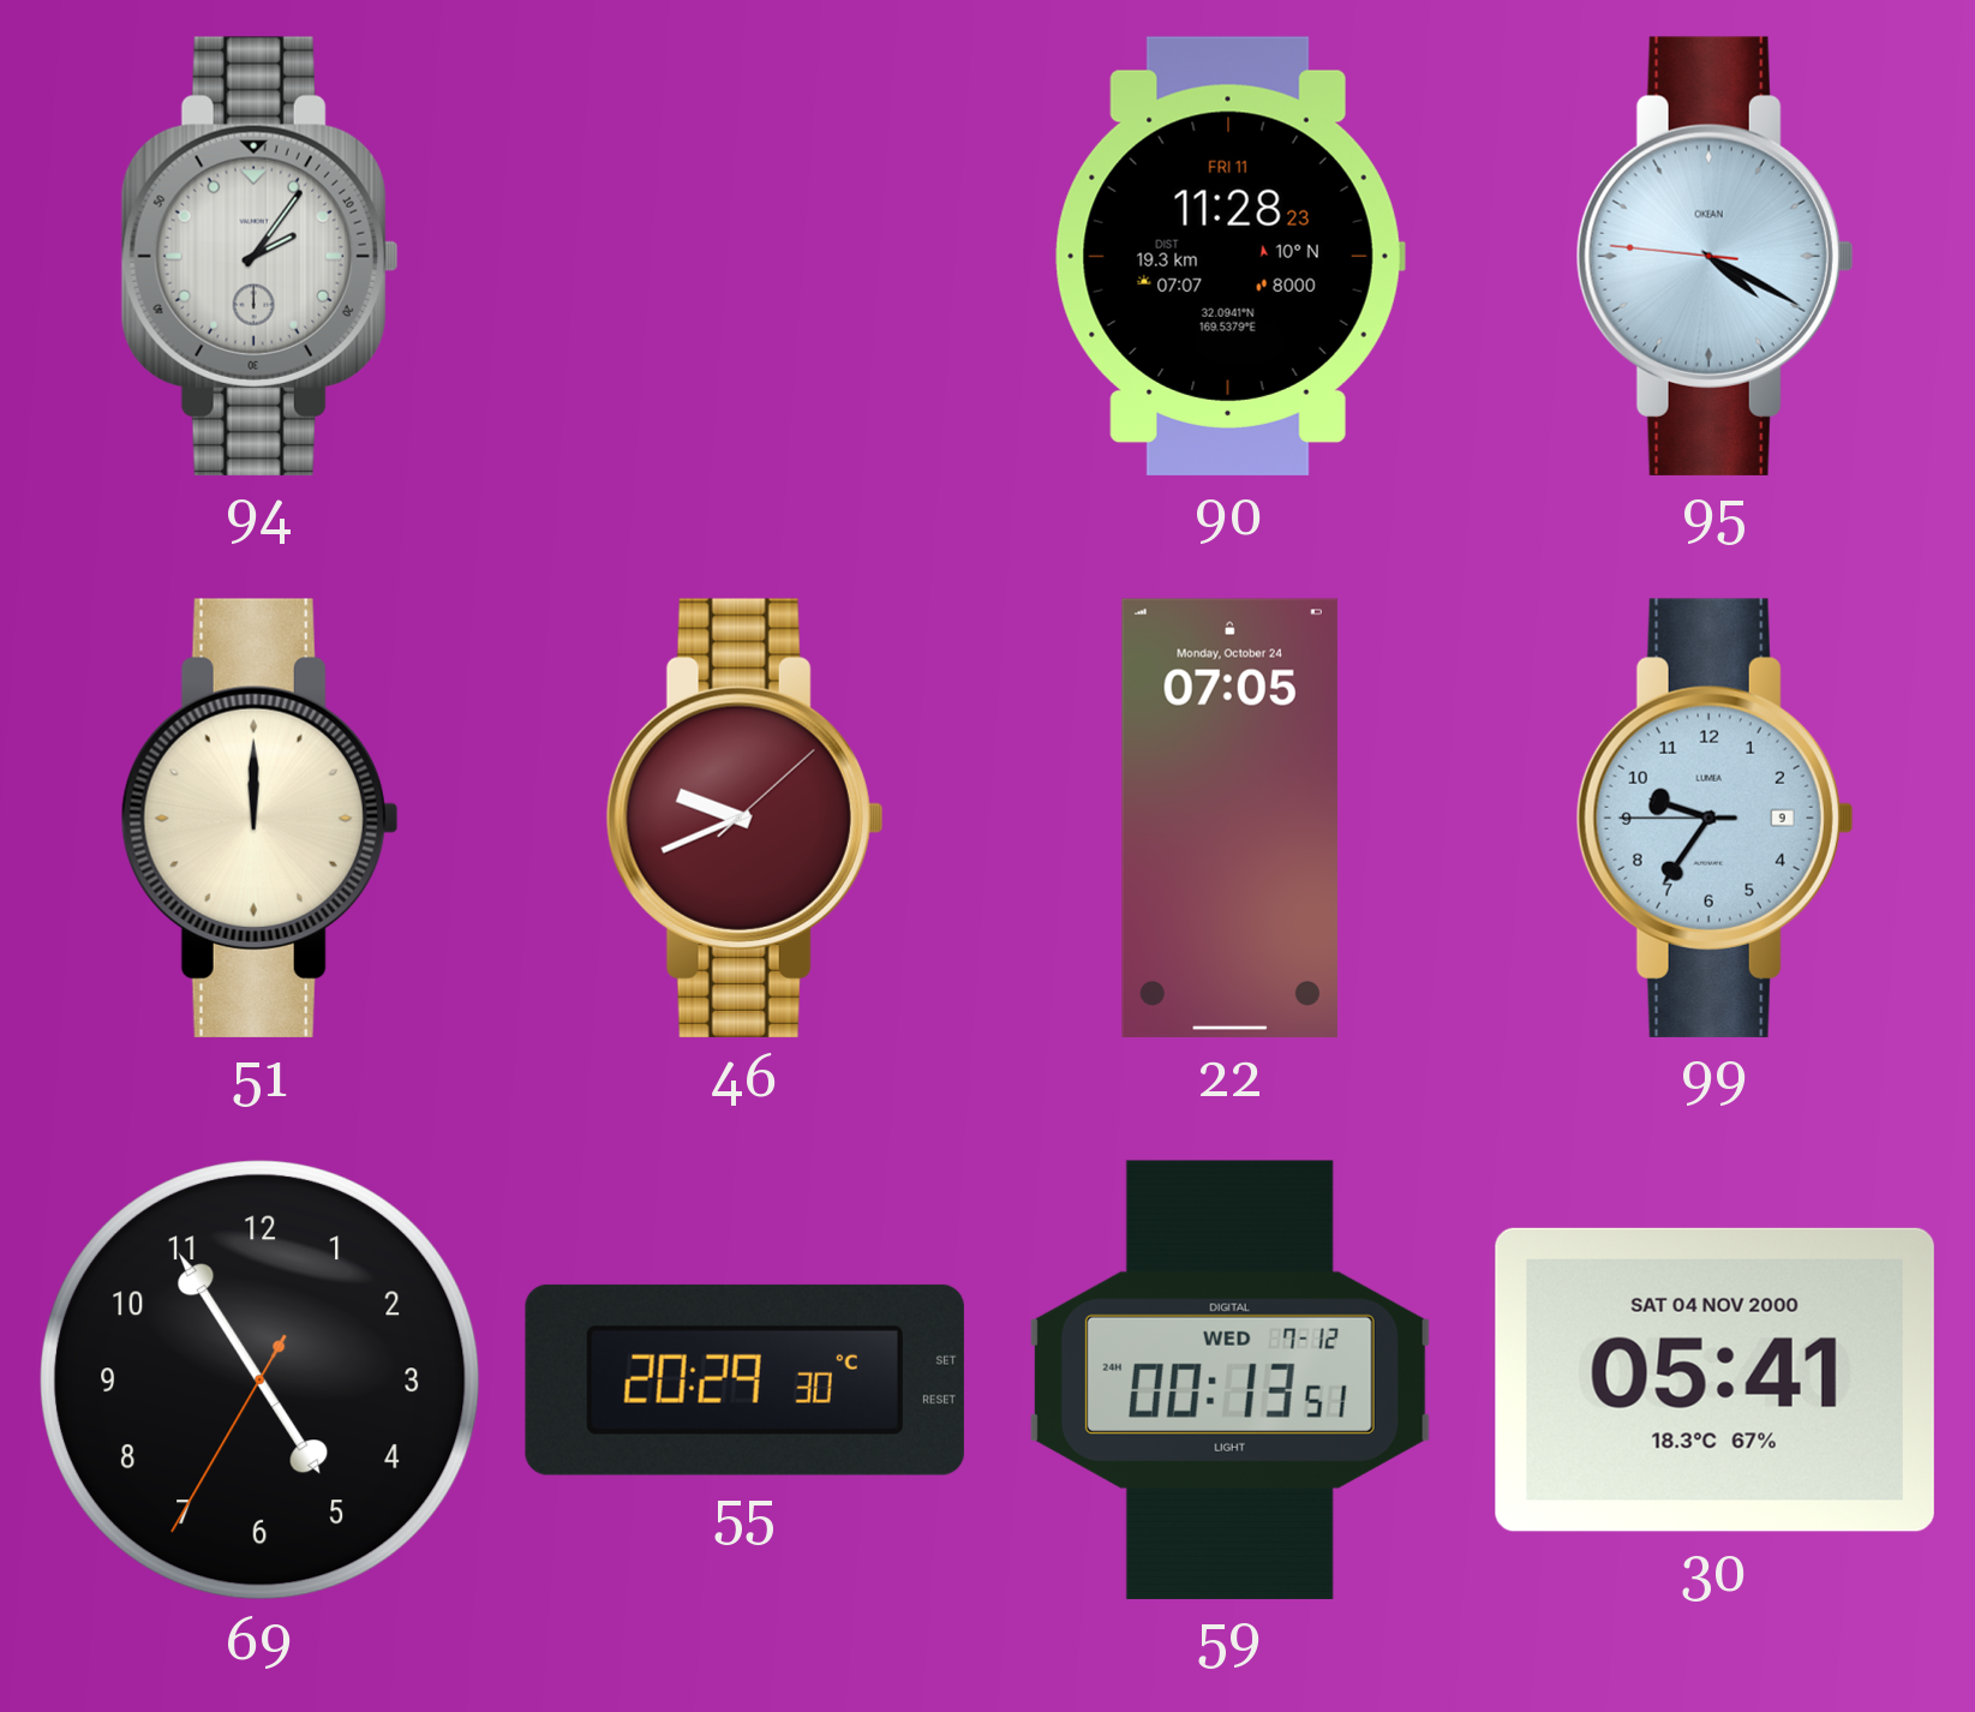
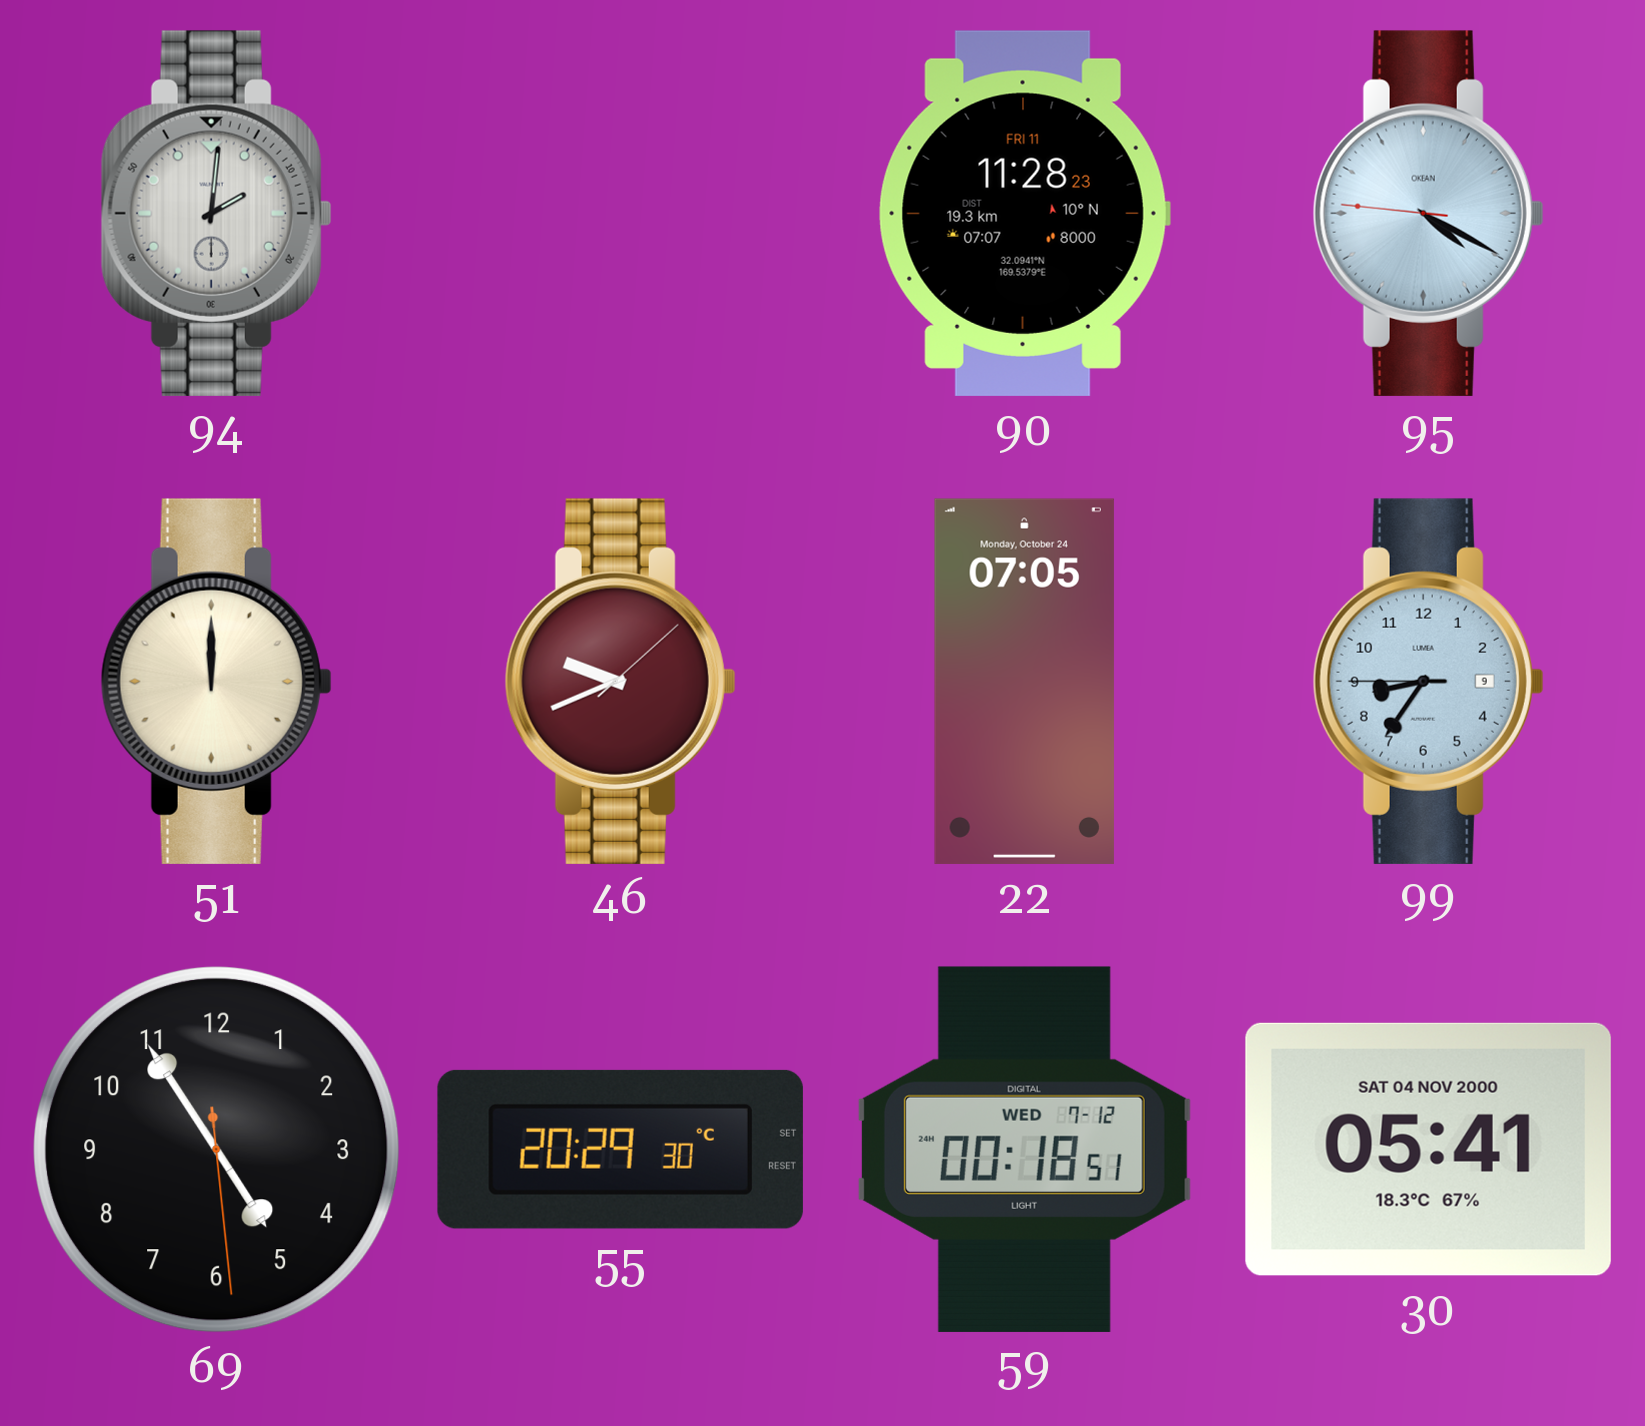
94: 2:06 -> 2:01
99: 9:35 -> 8:35
69: 4:54:35 -> 4:54:29
59: 00:13 -> 00:18
